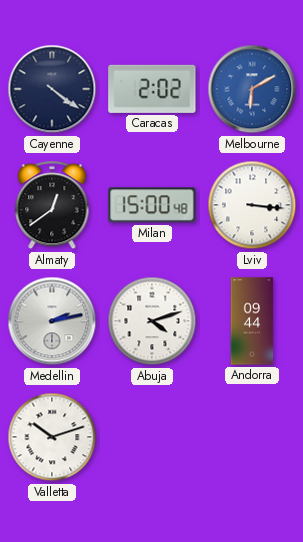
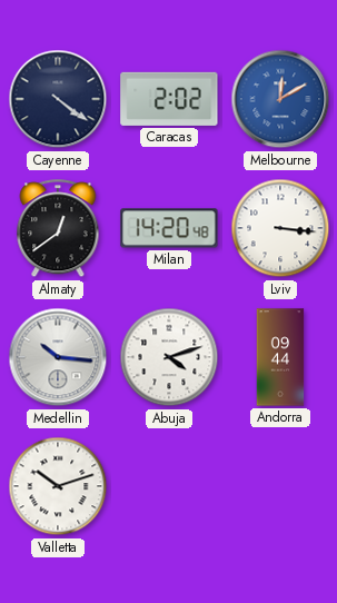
Melbourne: 6:10 -> 12:10
Milan: 15:00 -> 14:20
Medellin: 2:13 -> 10:16
